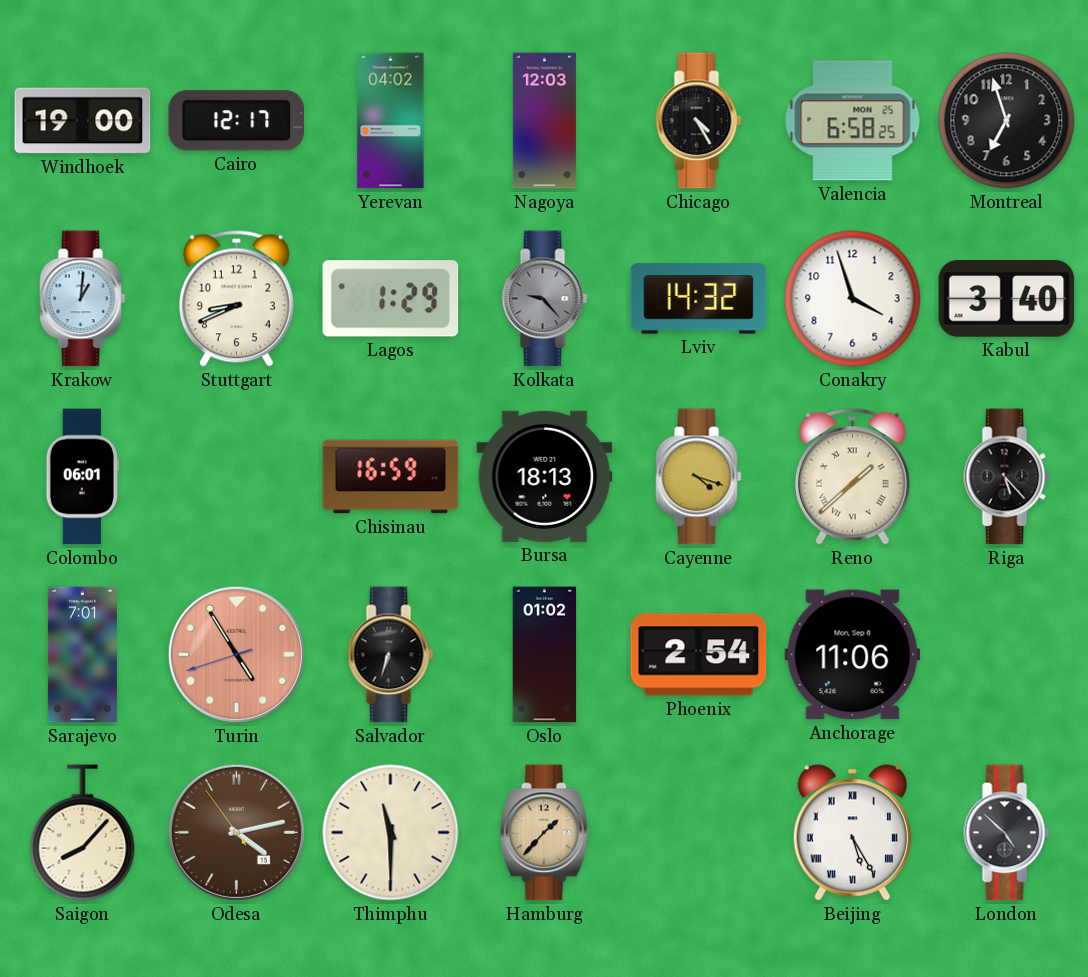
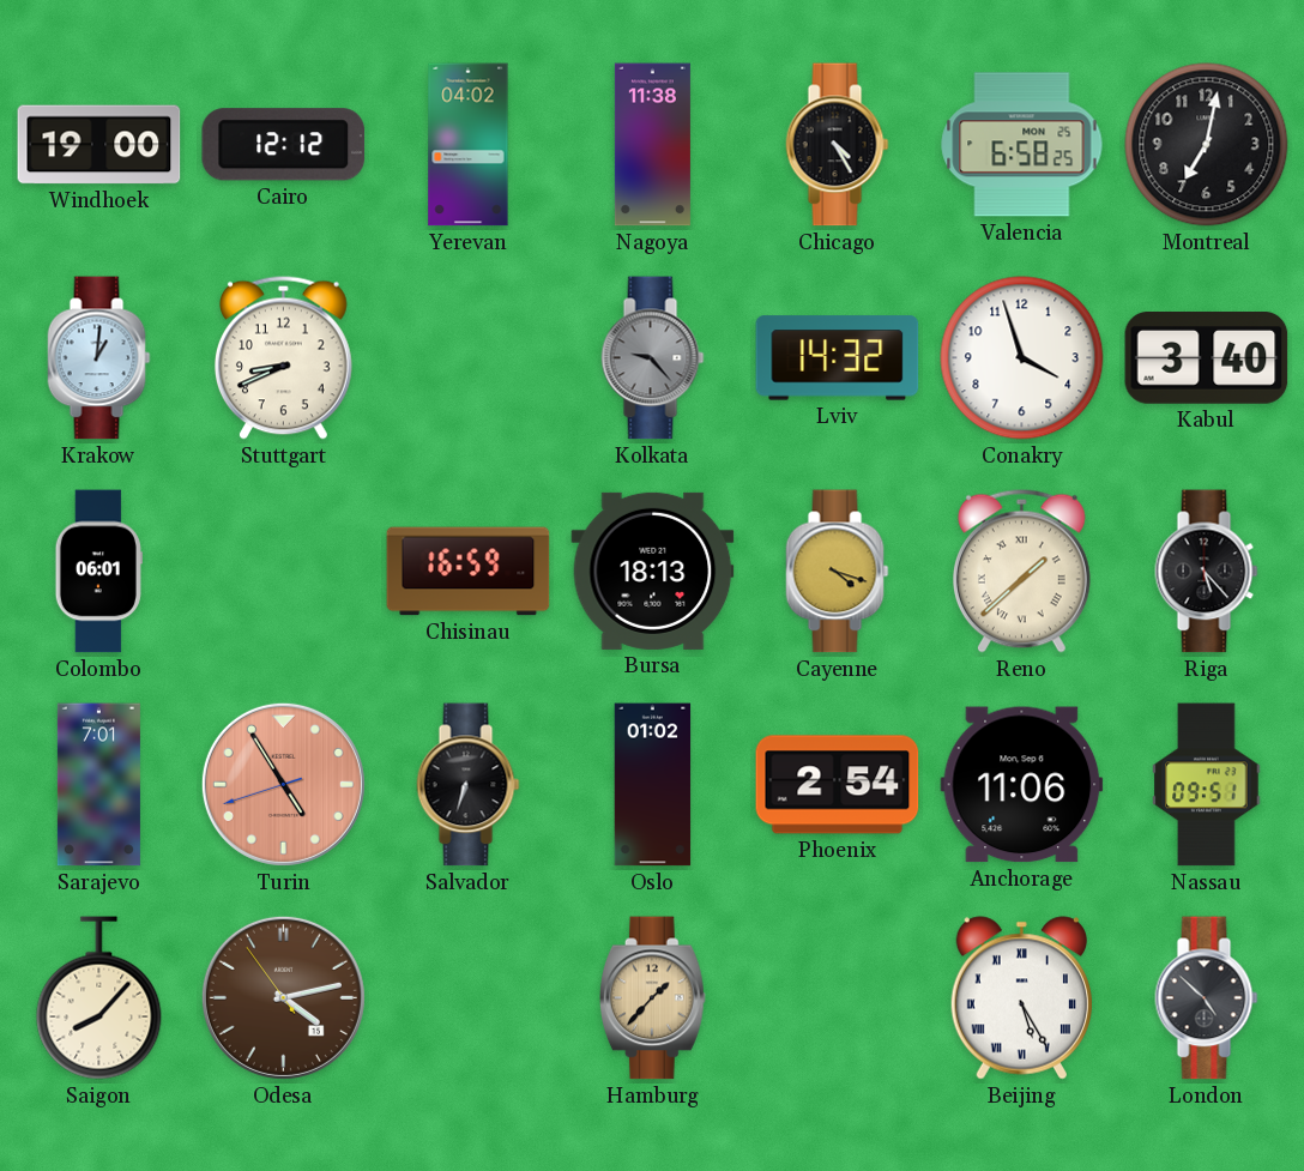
Cairo: 12:17 -> 12:12
Nagoya: 12:03 -> 11:38
Montreal: 6:57 -> 7:02
Lagos: 1:29 -> none
Nassau: none -> 09:51
Thimphu: 11:30 -> none
